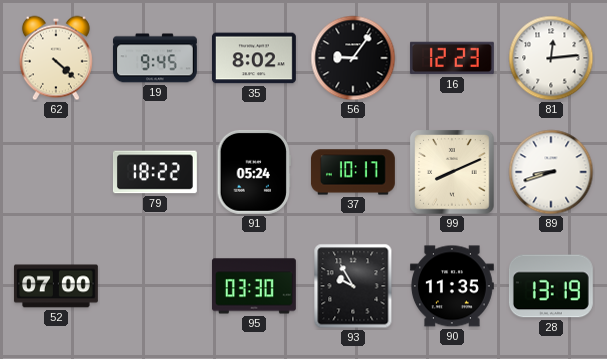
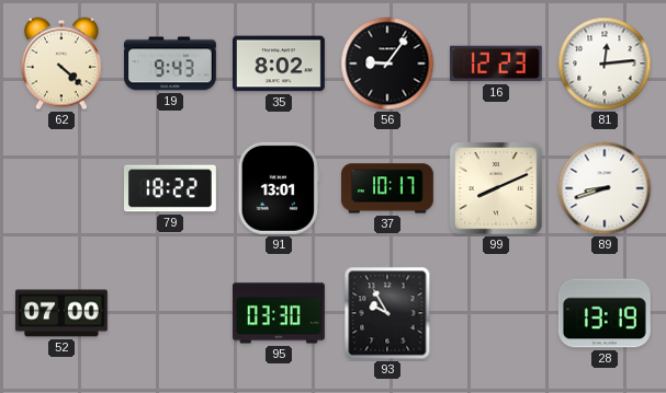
19: 9:45 -> 9:43
91: 05:24 -> 13:01
90: 11:35 -> none
